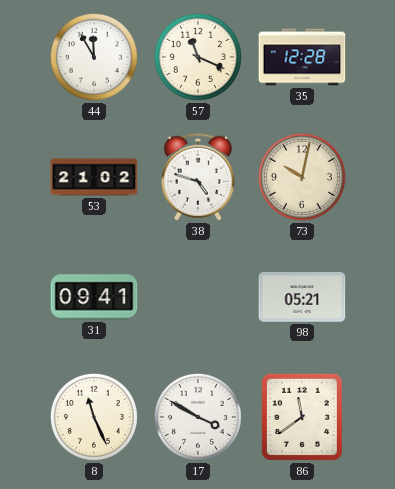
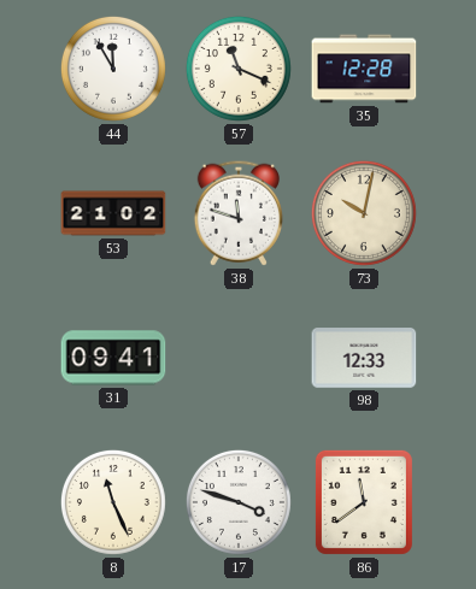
38: 4:48 -> 11:48
98: 05:21 -> 12:33
17: 3:50 -> 3:48
